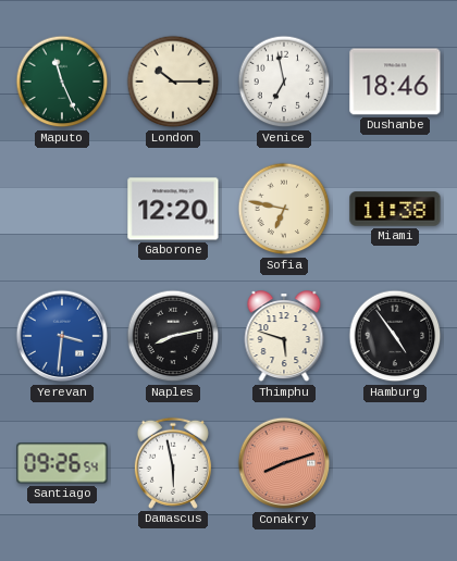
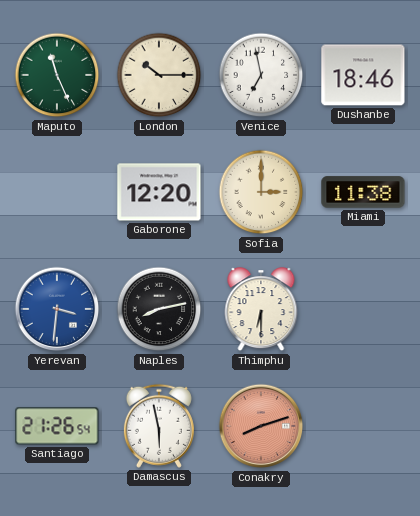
Sofia: 6:47 -> 3:00
Thimphu: 5:48 -> 6:30
Hamburg: 4:54 -> none
Santiago: 09:26 -> 21:26
